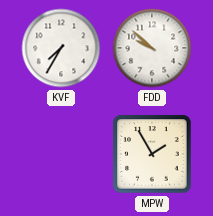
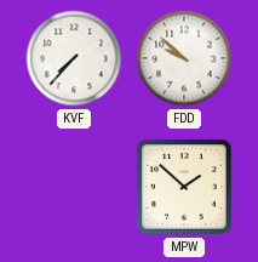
KVF: 7:35 -> 7:37
MPW: 1:55 -> 1:52
